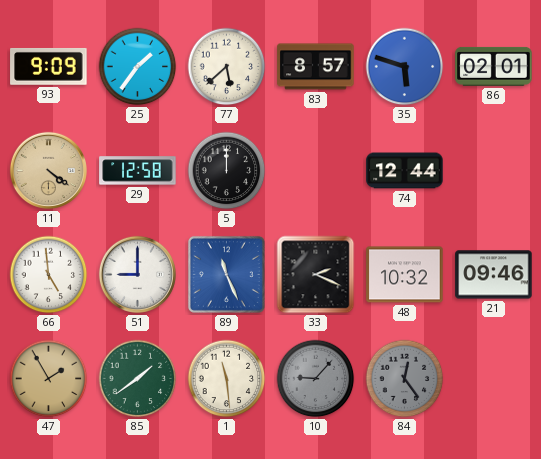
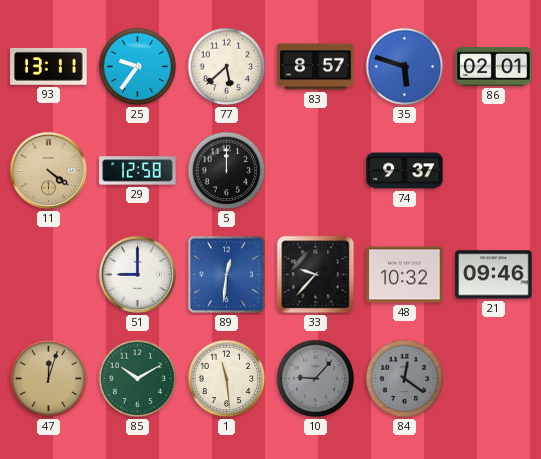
93: 9:09 -> 13:11
25: 1:36 -> 9:36
74: 12:44 -> 9:37
66: 4:59 -> none
89: 11:26 -> 12:31
33: 2:19 -> 9:37
47: 1:55 -> 12:03
85: 1:39 -> 10:10
84: 12:24 -> 12:21
